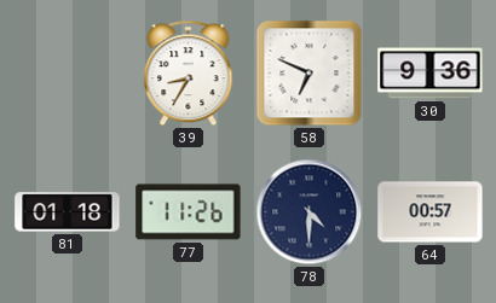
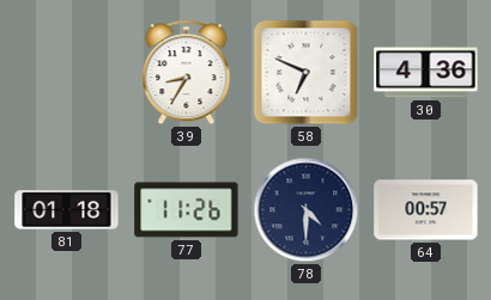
30: 9:36 -> 4:36
